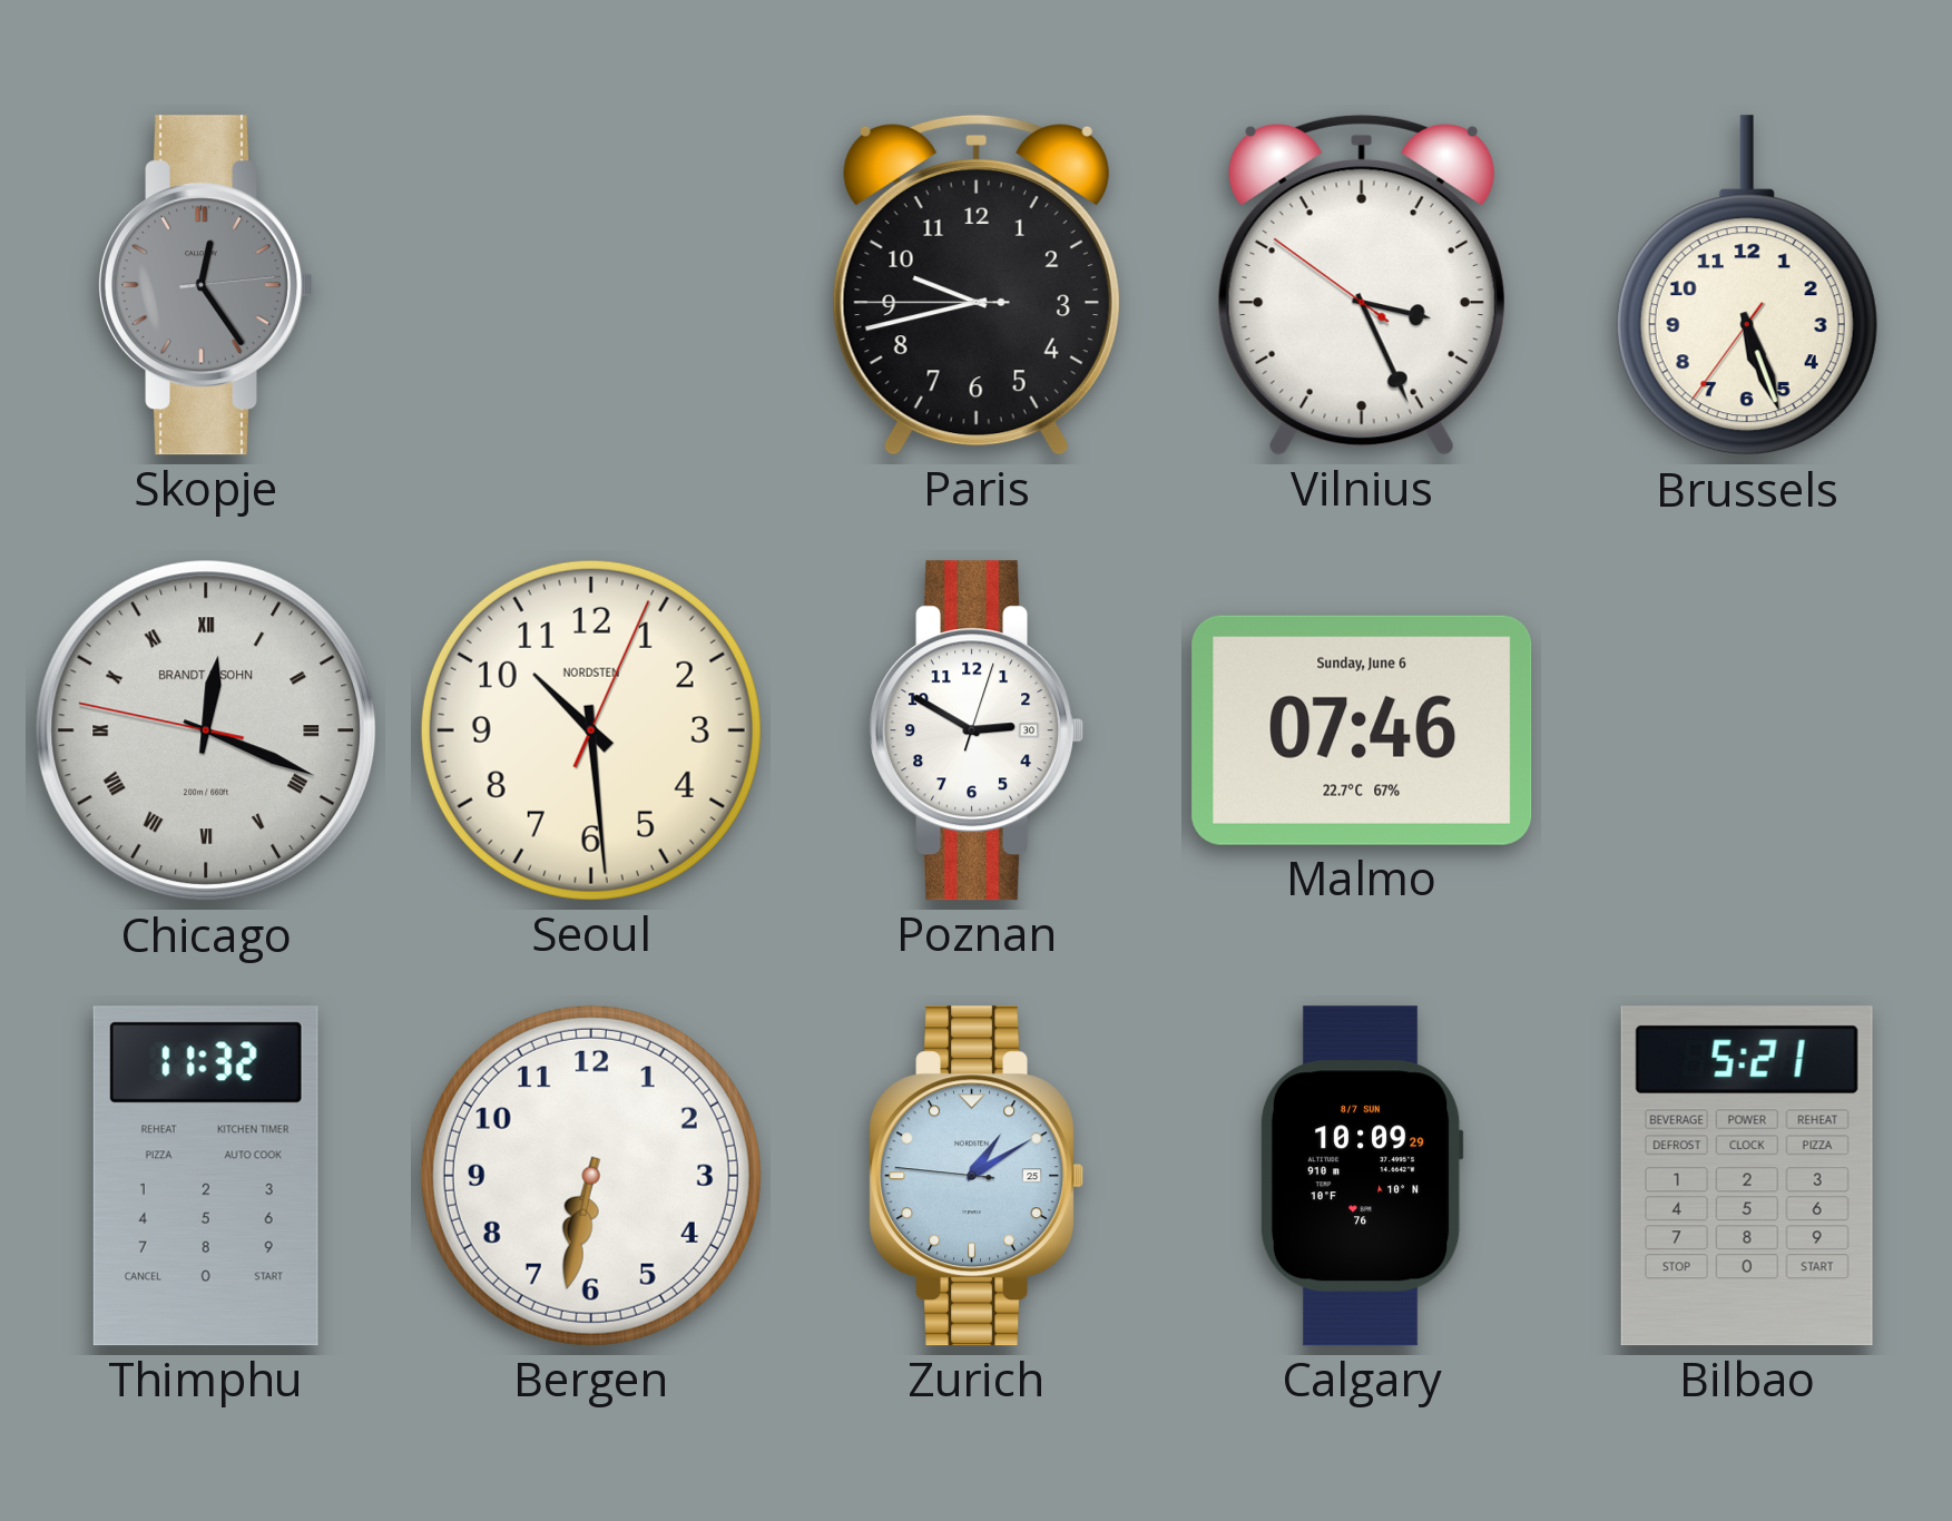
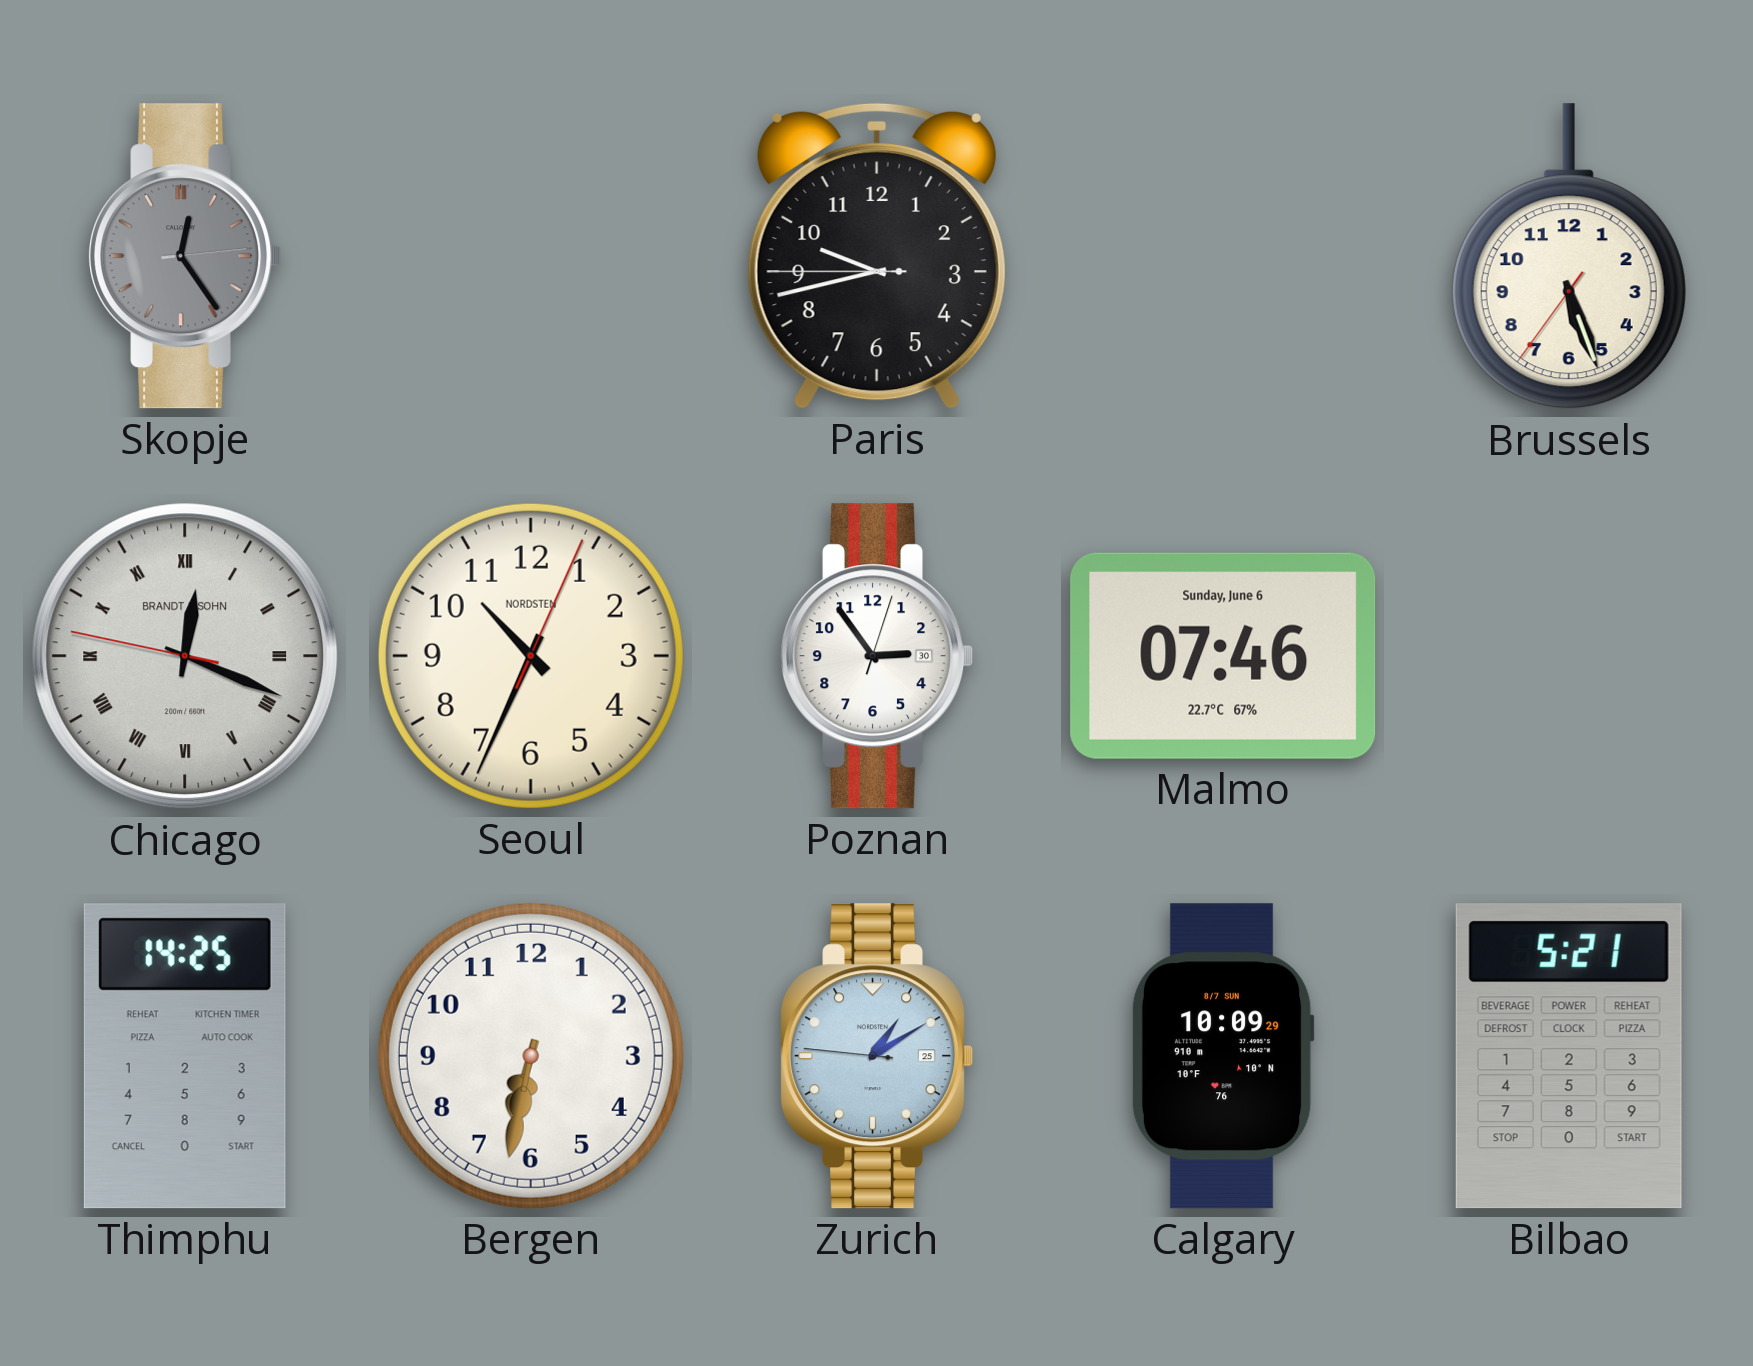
Vilnius: 3:25 -> none
Seoul: 10:29 -> 10:34
Poznan: 2:50 -> 2:54
Thimphu: 11:32 -> 14:25
